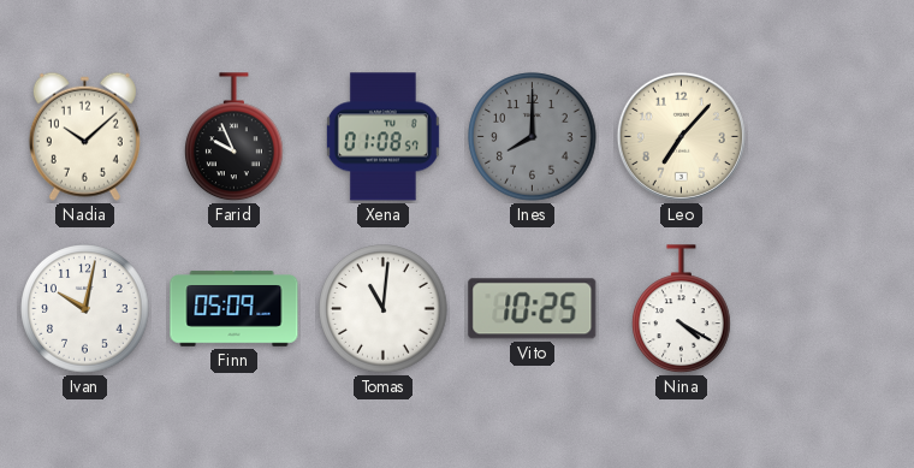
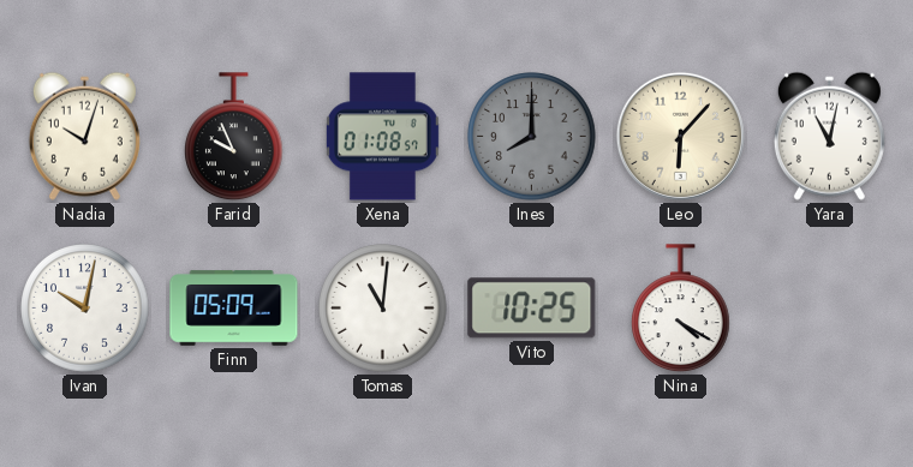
Nadia: 10:08 -> 10:03
Leo: 7:07 -> 6:07
Yara: none -> 11:02
